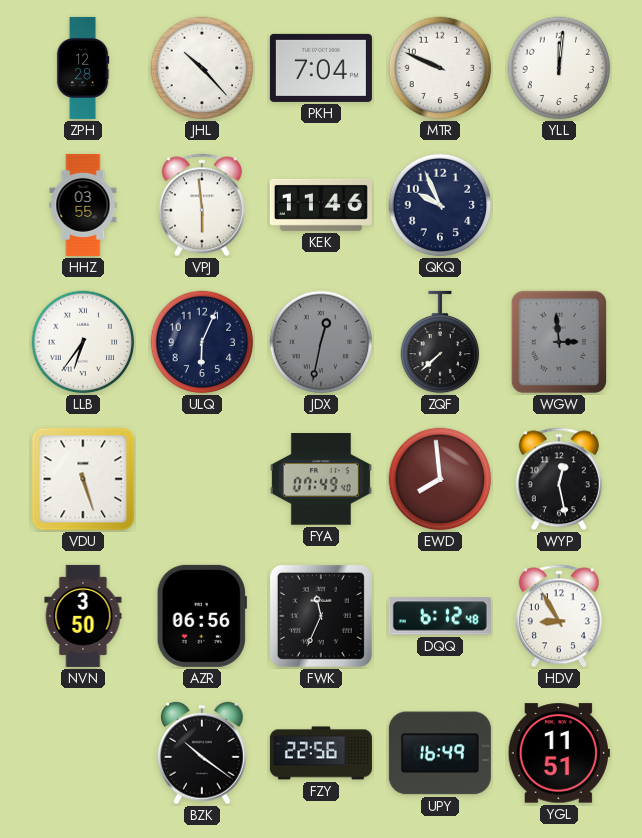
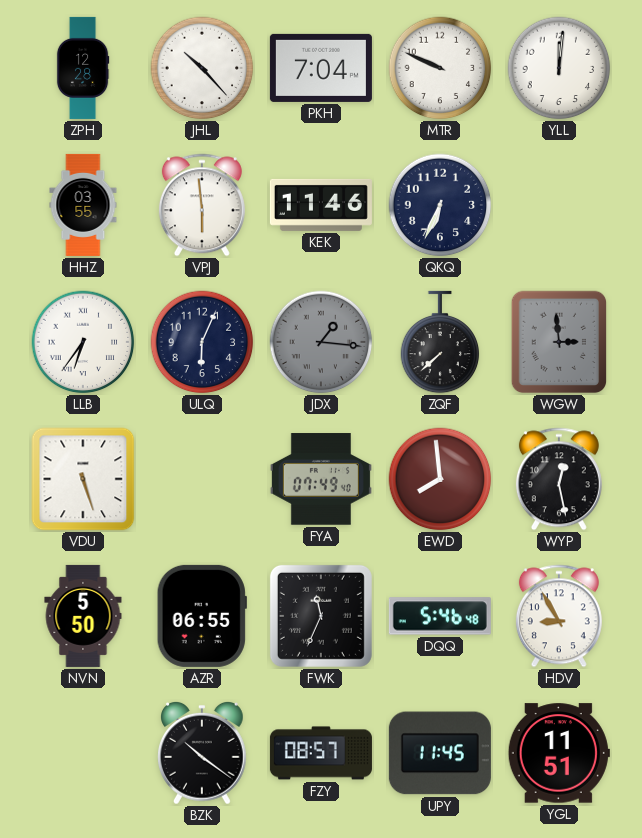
QKQ: 9:56 -> 6:34
JDX: 12:32 -> 1:16
NVN: 3:50 -> 5:50
AZR: 06:56 -> 06:55
DQQ: 6:12 -> 5:46
FZY: 22:56 -> 08:57
UPY: 16:49 -> 11:45
